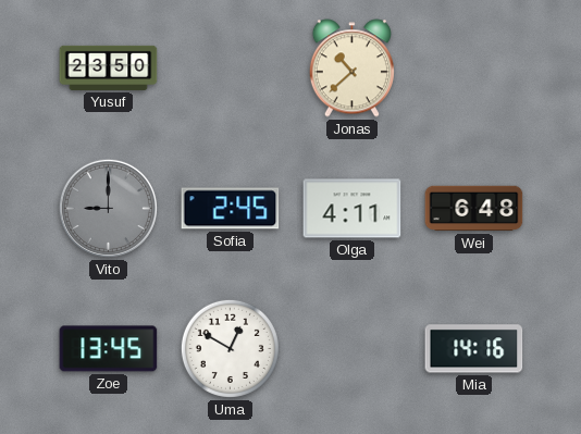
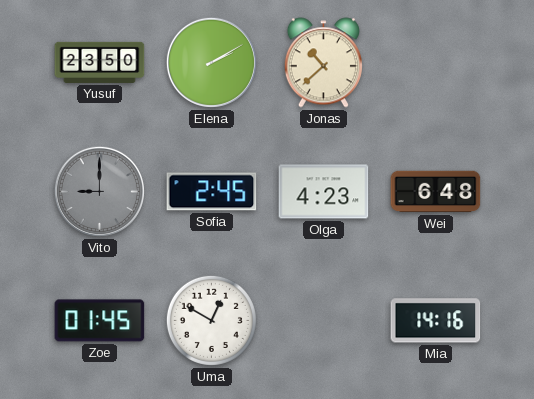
Elena: none -> 2:10
Olga: 4:11 -> 4:23
Zoe: 13:45 -> 01:45
